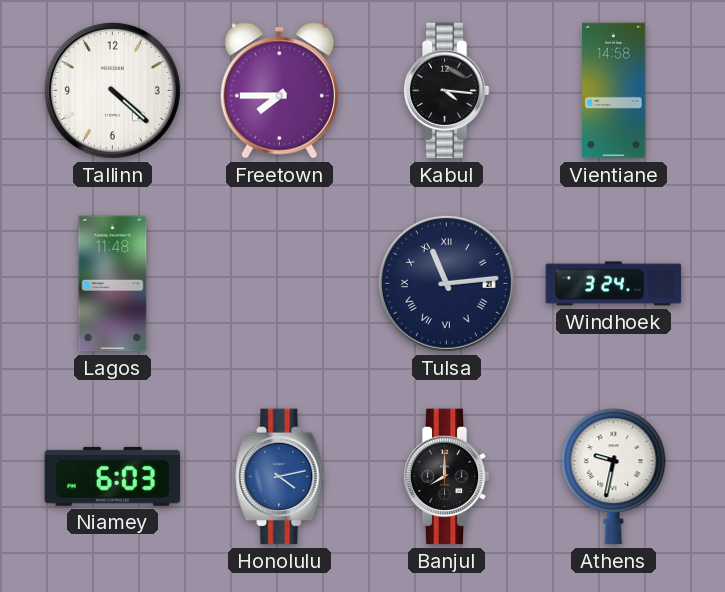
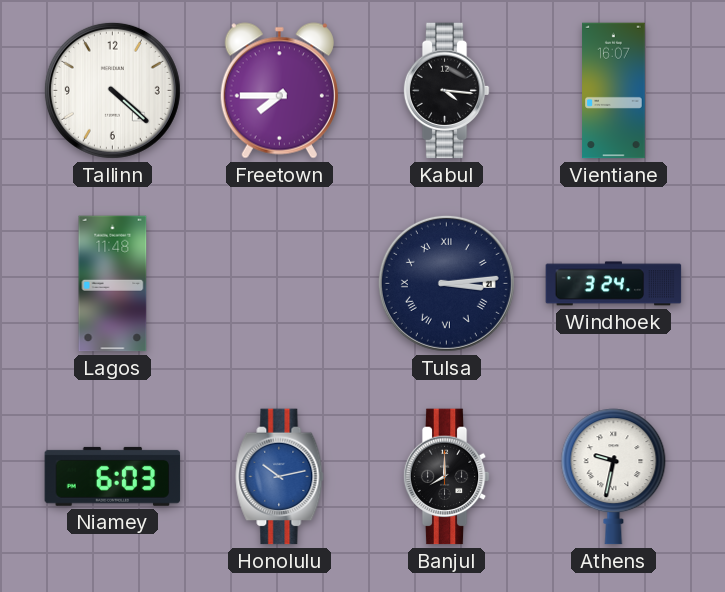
Vientiane: 14:58 -> 16:07
Tulsa: 11:14 -> 3:14
Honolulu: 4:13 -> 10:13
